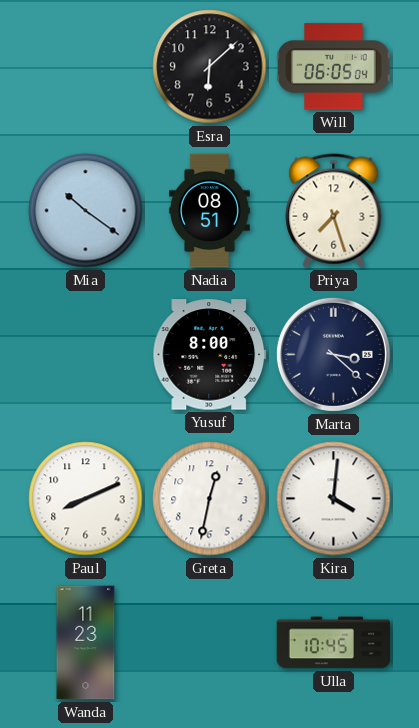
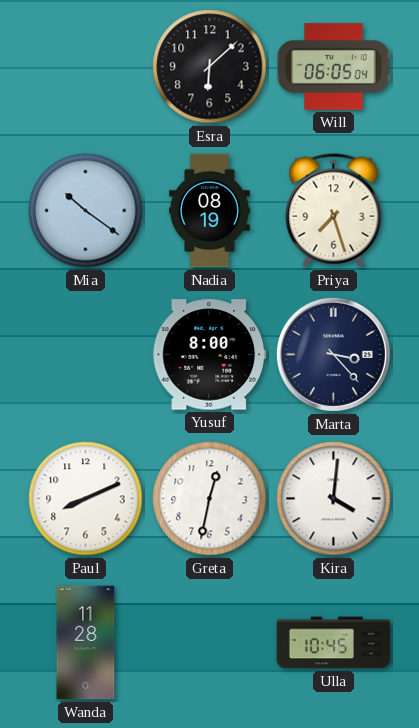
Nadia: 08:51 -> 08:19
Marta: 3:22 -> 3:23
Wanda: 11:23 -> 11:28
